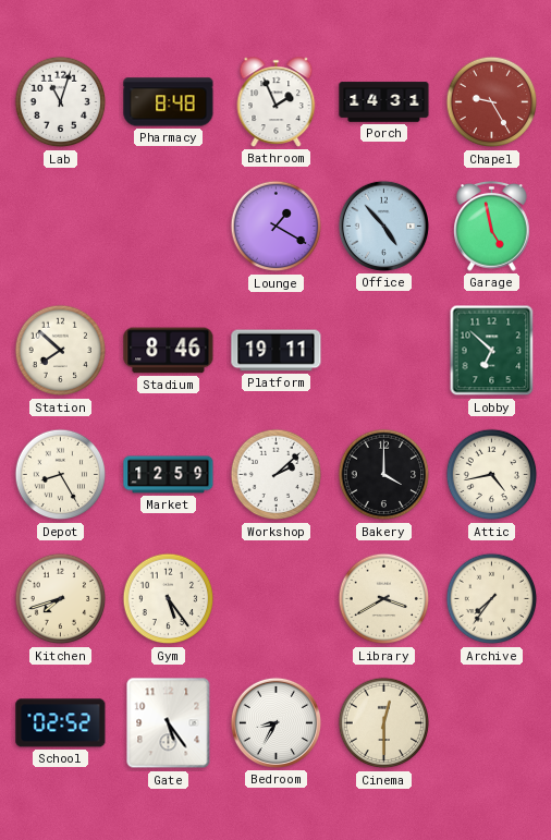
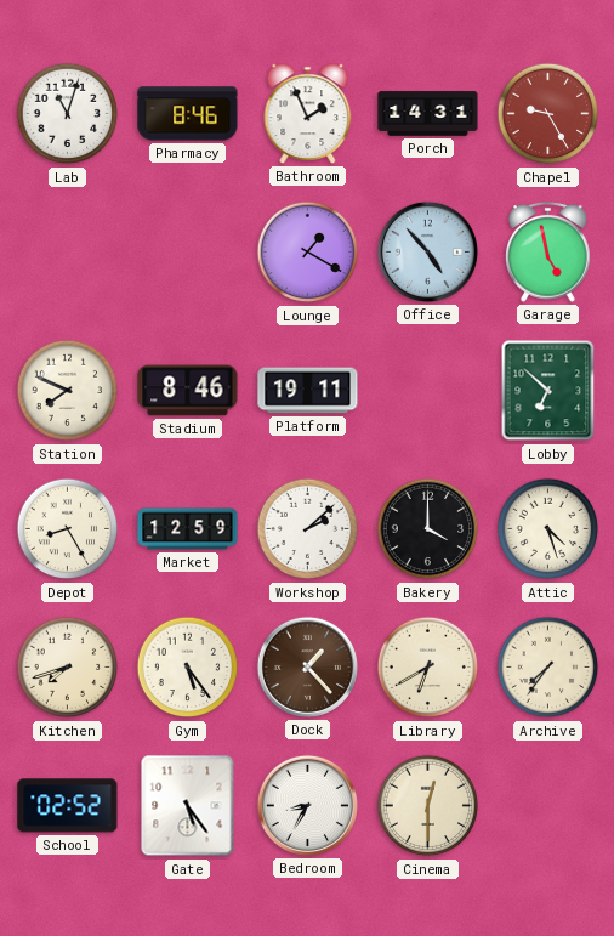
Pharmacy: 8:48 -> 8:46
Station: 7:52 -> 7:49
Attic: 4:43 -> 4:27
Dock: none -> 1:23
Library: 3:40 -> 6:40
